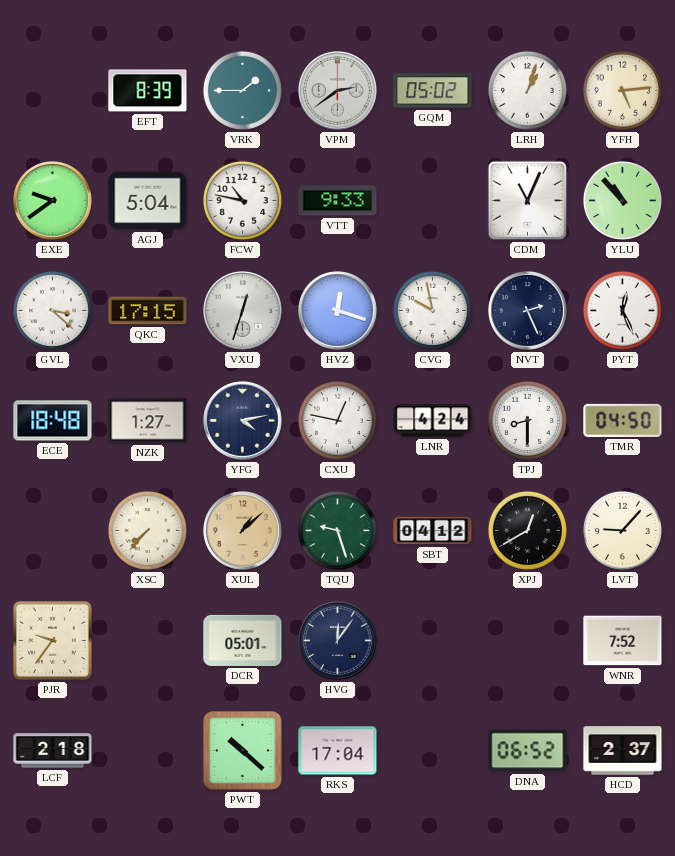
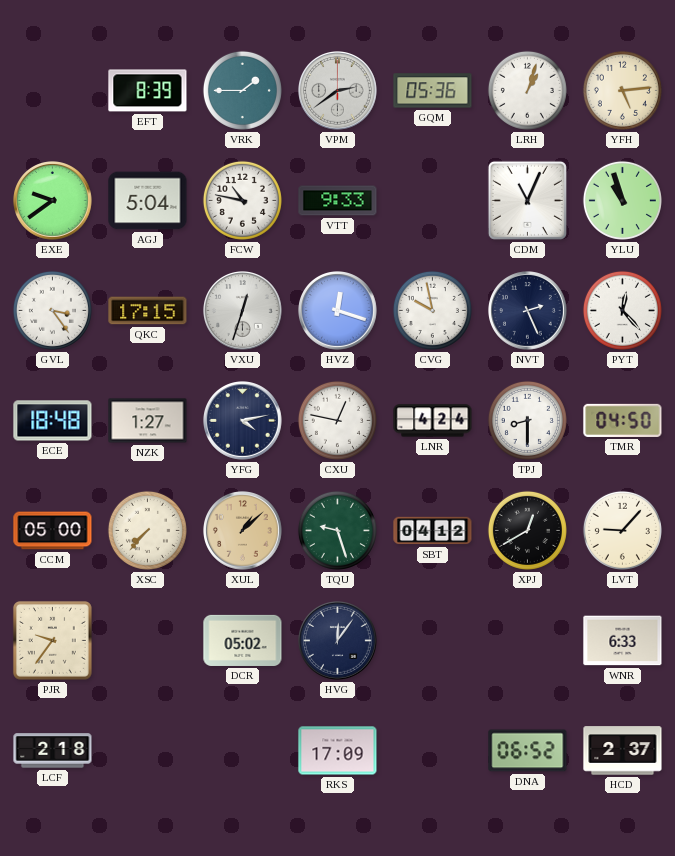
GQM: 05:02 -> 05:36
YLU: 10:53 -> 10:57
GVL: 3:22 -> 3:24
PYT: 12:26 -> 12:23
CCM: none -> 05:00
DCR: 05:01 -> 05:02
WNR: 7:52 -> 6:33
PWT: 10:22 -> none
RKS: 17:04 -> 17:09
